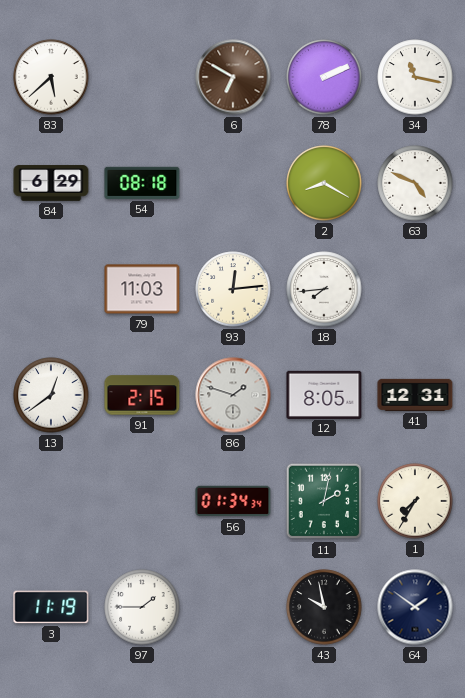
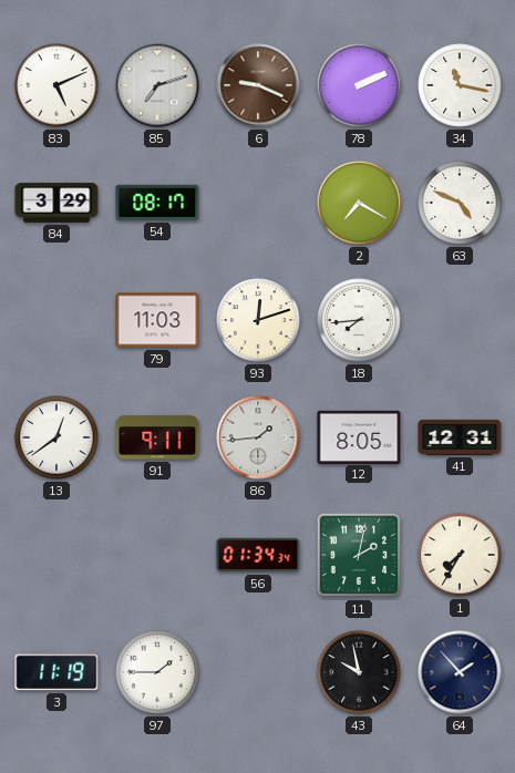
83: 5:38 -> 5:11
85: none -> 7:12
6: 6:50 -> 9:19
84: 6:29 -> 3:29
54: 08:18 -> 08:17
2: 8:20 -> 7:20
93: 12:14 -> 12:12
91: 2:15 -> 9:11
86: 1:48 -> 1:44
64: 1:51 -> 1:53
